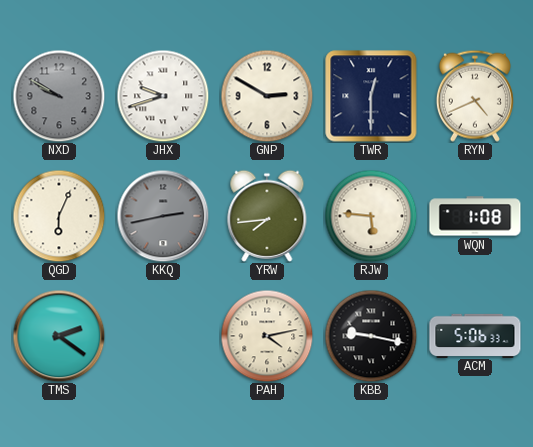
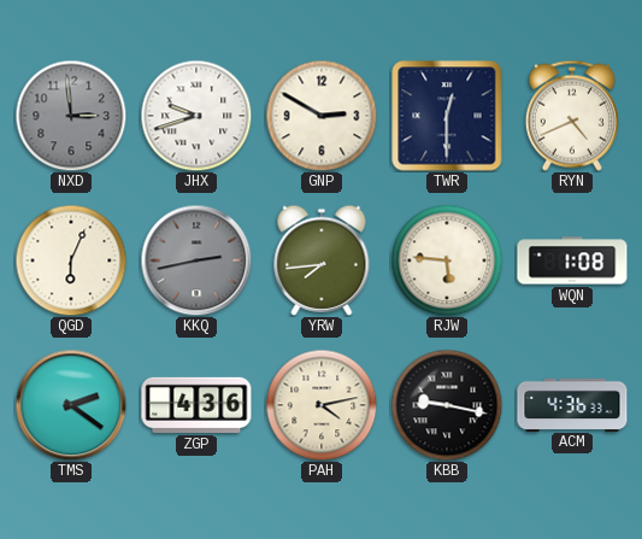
NXD: 9:50 -> 2:59
ZGP: none -> 4:36
ACM: 5:06 -> 4:36
